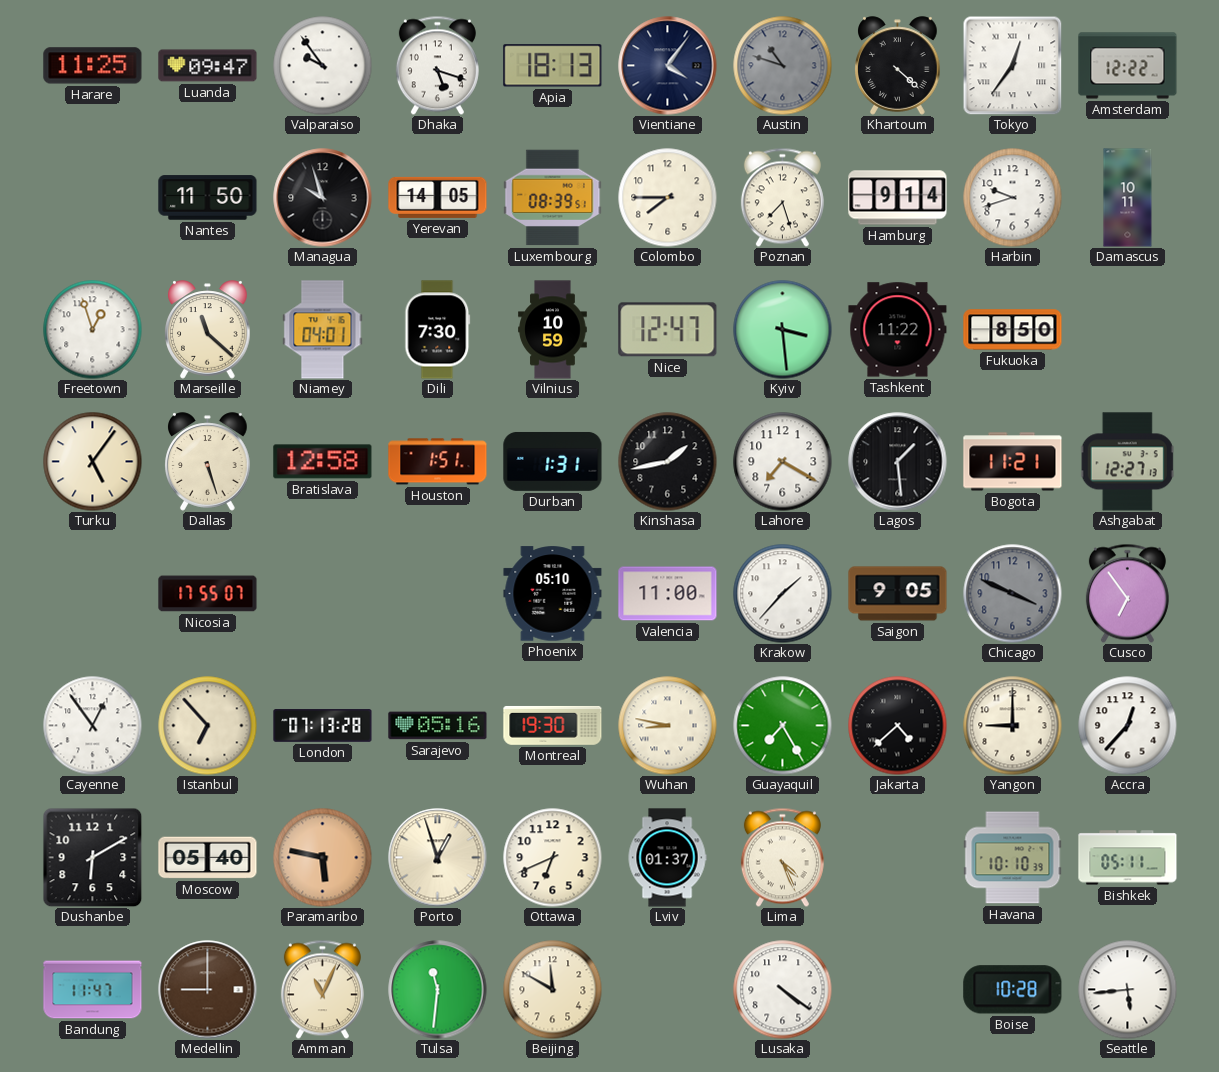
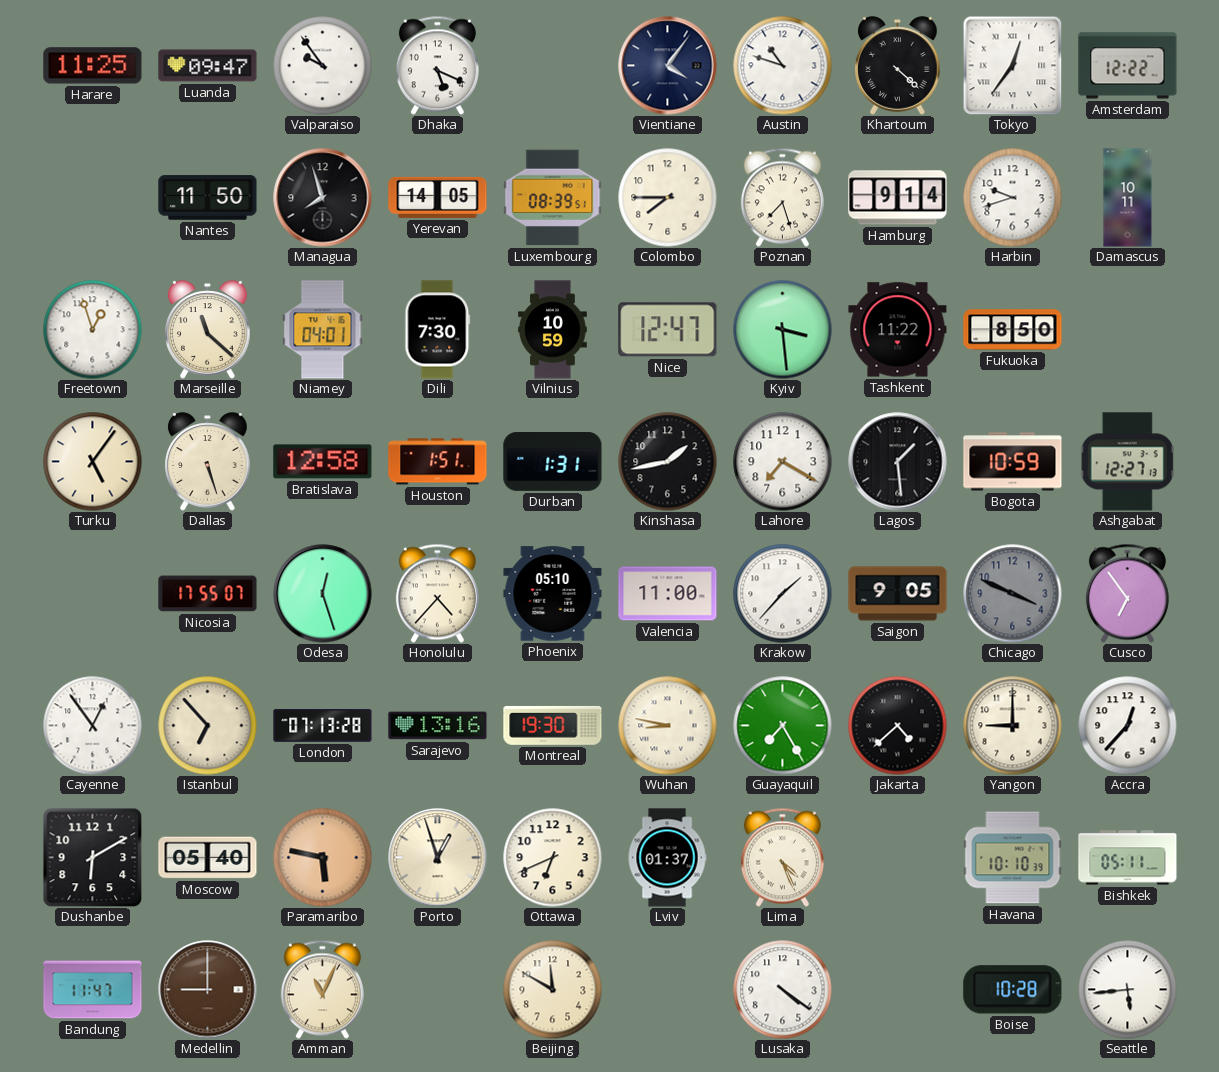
Dhaka: 5:18 -> 5:19
Apia: 18:13 -> none
Austin dial: grey -> white
Managua: 9:57 -> 7:57
Bogota: 11:21 -> 10:59
Odesa: none -> 12:27
Honolulu: none -> 4:37
Sarajevo: 05:16 -> 13:16
Tulsa: 11:31 -> none
